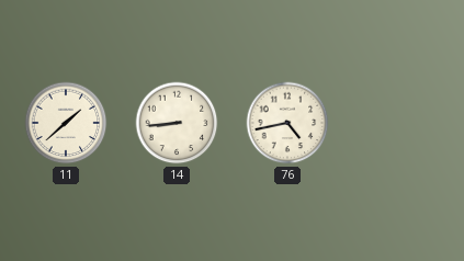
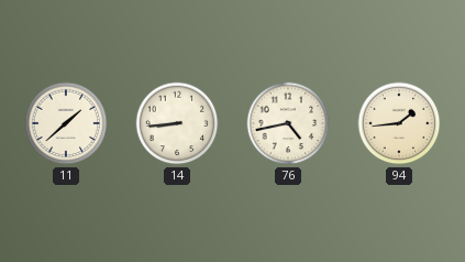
94: none -> 1:44
